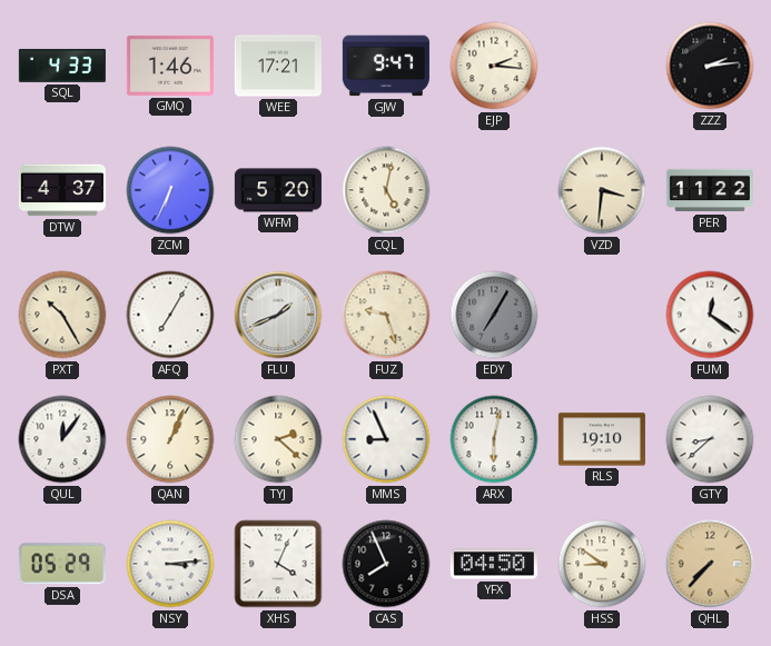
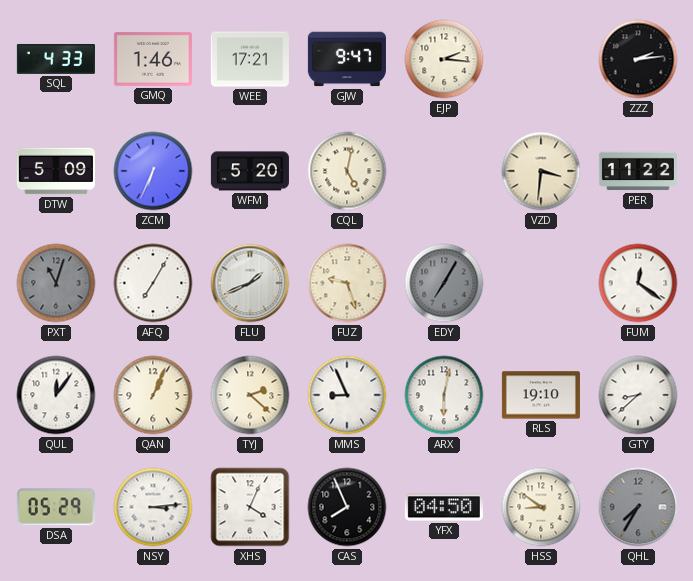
DTW: 4:37 -> 5:09
PXT: 10:25 -> 11:03
PXT dial: cream -> grey
QHL: 7:37 -> 7:35
QHL dial: champagne -> grey
